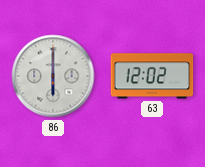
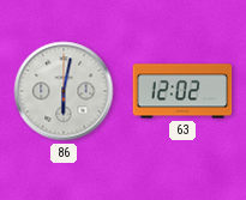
86: 6:00 -> 6:02
